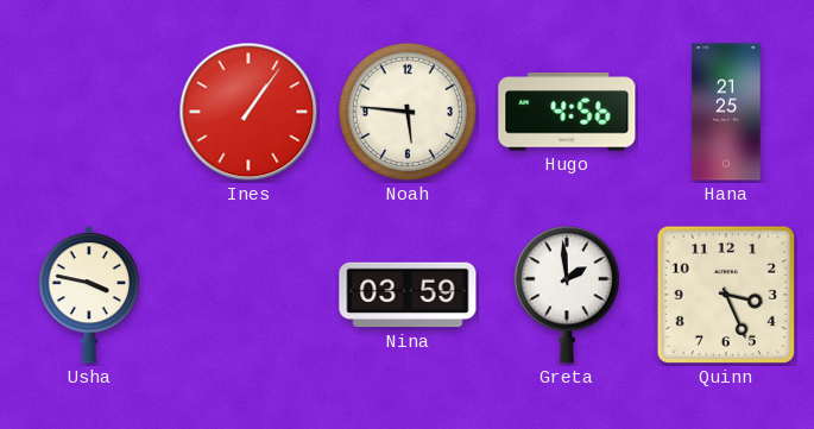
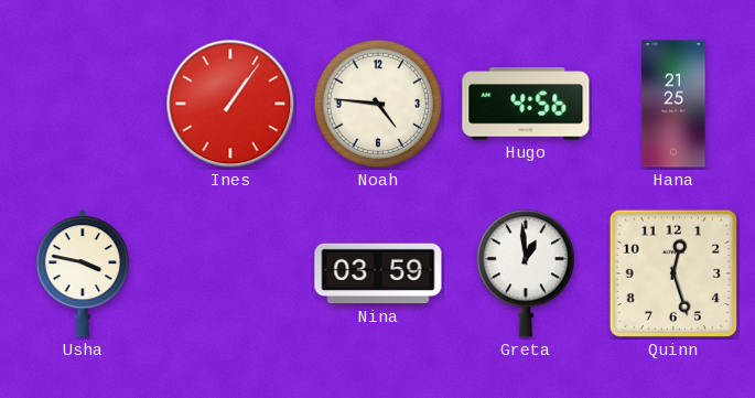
Noah: 5:46 -> 4:46
Greta: 1:59 -> 12:59
Quinn: 3:26 -> 12:27
